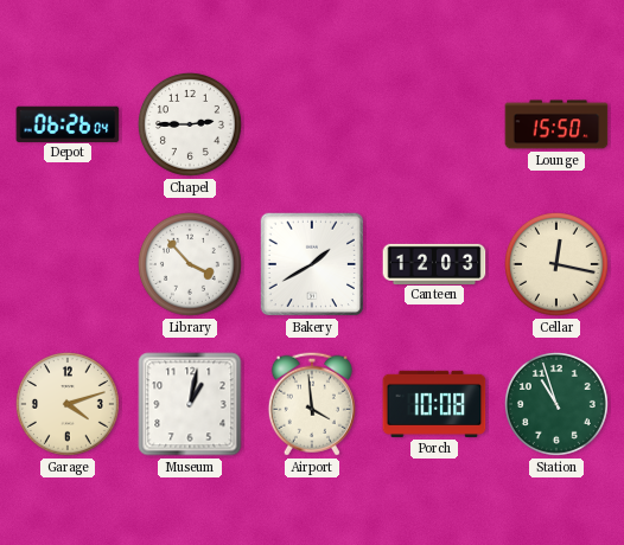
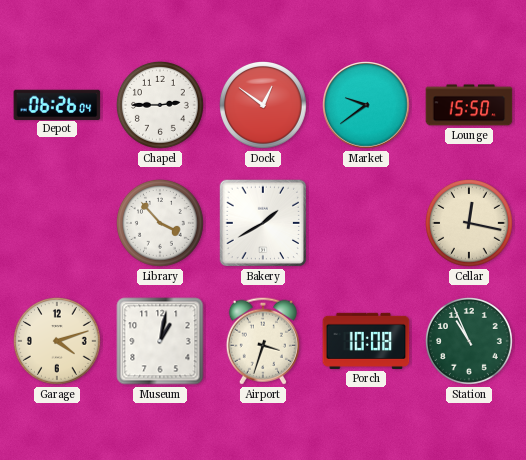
Dock: none -> 12:51
Market: none -> 9:39
Canteen: 12:03 -> none
Airport: 3:59 -> 3:33
Station: 10:57 -> 10:56
